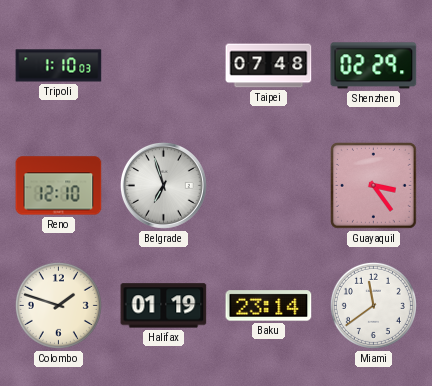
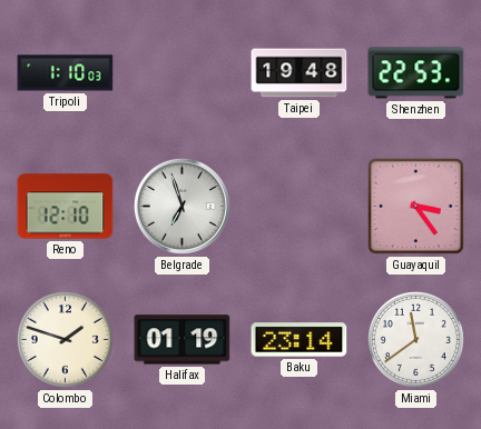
Taipei: 07:48 -> 19:48
Shenzhen: 02:29 -> 22:53
